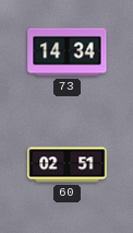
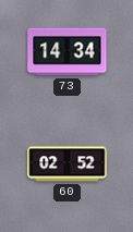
60: 02:51 -> 02:52
